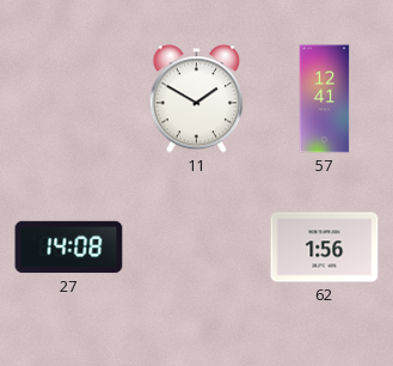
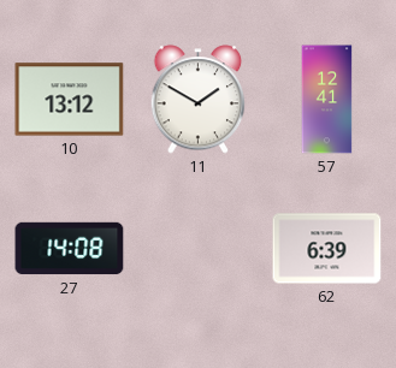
10: none -> 13:12
62: 1:56 -> 6:39
